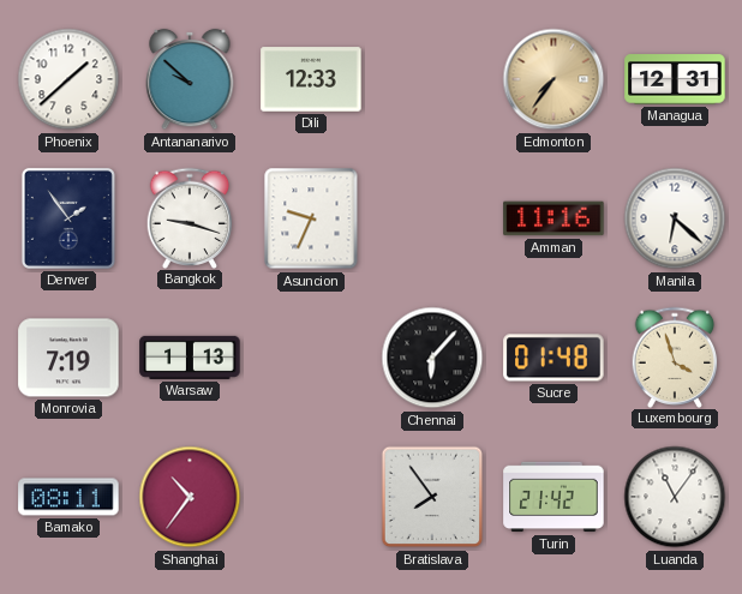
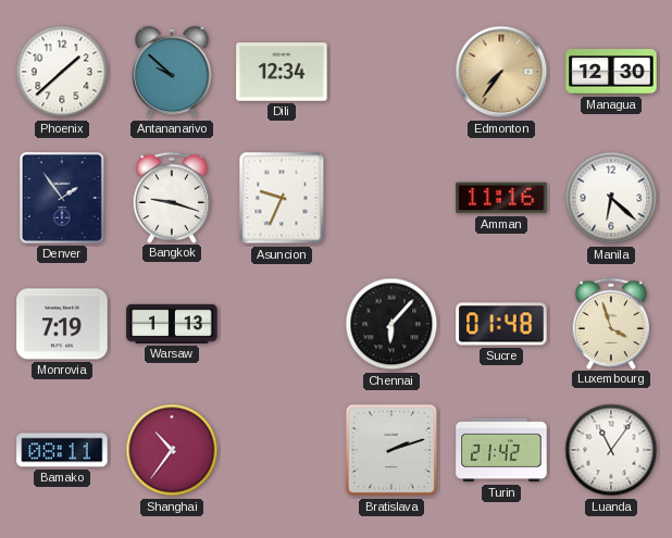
Dili: 12:33 -> 12:34
Managua: 12:31 -> 12:30
Bratislava: 7:54 -> 2:12
